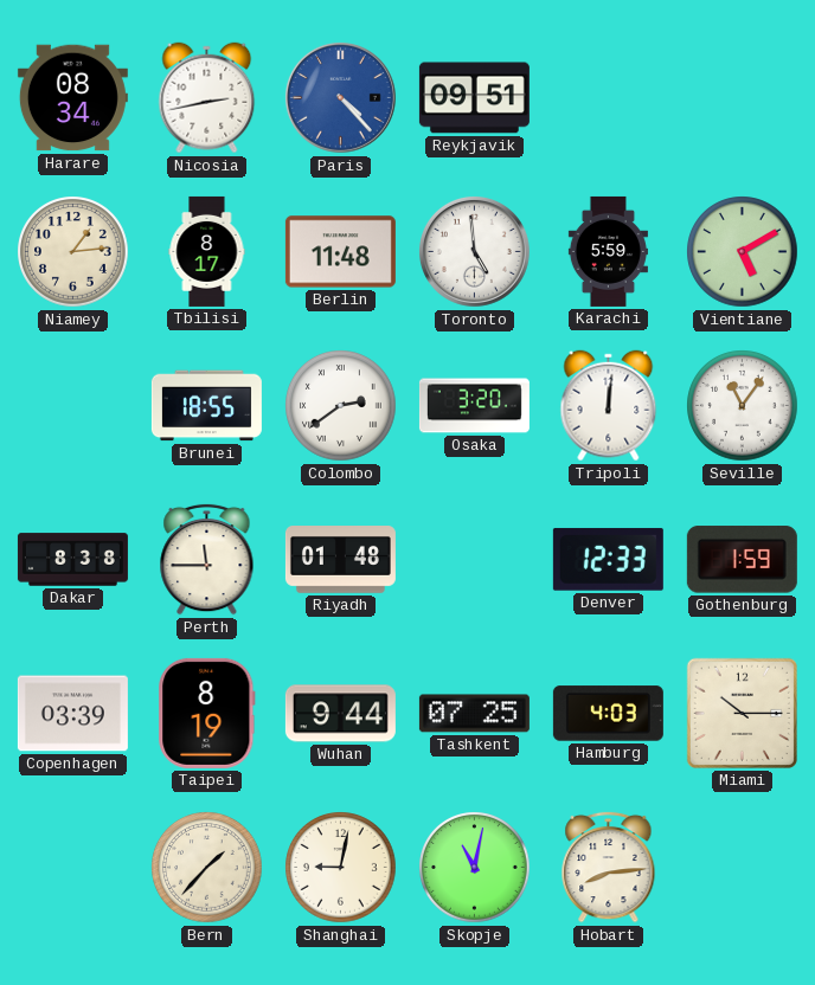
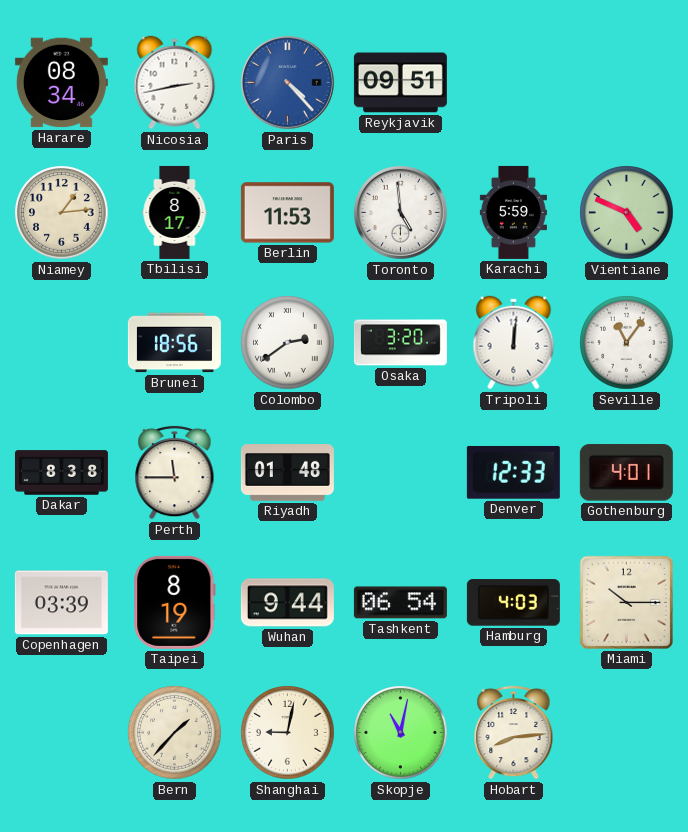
Berlin: 11:48 -> 11:53
Vientiane: 5:10 -> 4:49
Brunei: 18:55 -> 18:56
Gothenburg: 1:59 -> 4:01
Tashkent: 07:25 -> 06:54
